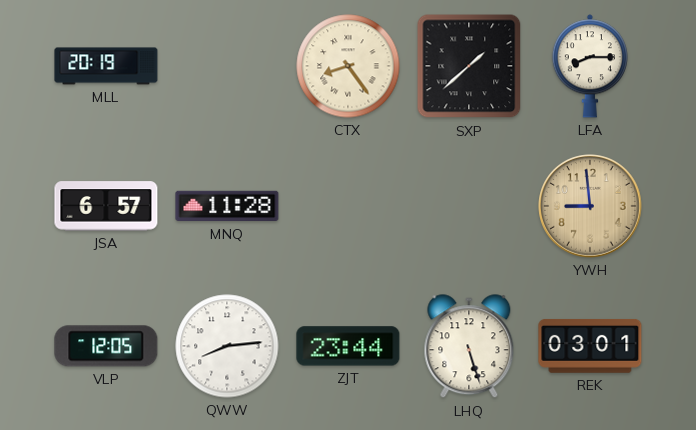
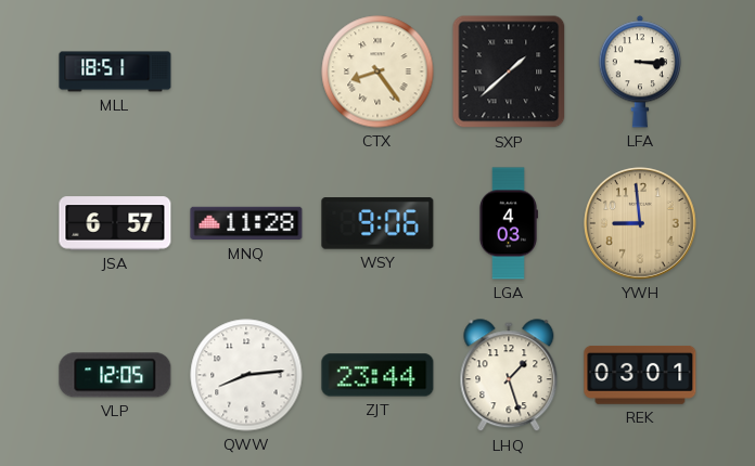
MLL: 20:19 -> 18:51
LFA: 8:15 -> 3:15
WSY: none -> 9:06
LGA: none -> 4:03
LHQ: 5:27 -> 1:27
